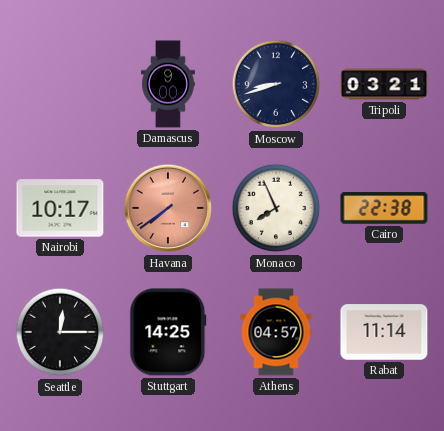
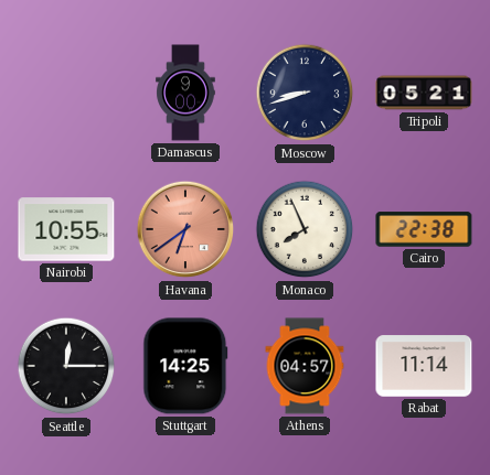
Tripoli: 03:21 -> 05:21
Nairobi: 10:17 -> 10:55
Havana: 7:39 -> 6:39
